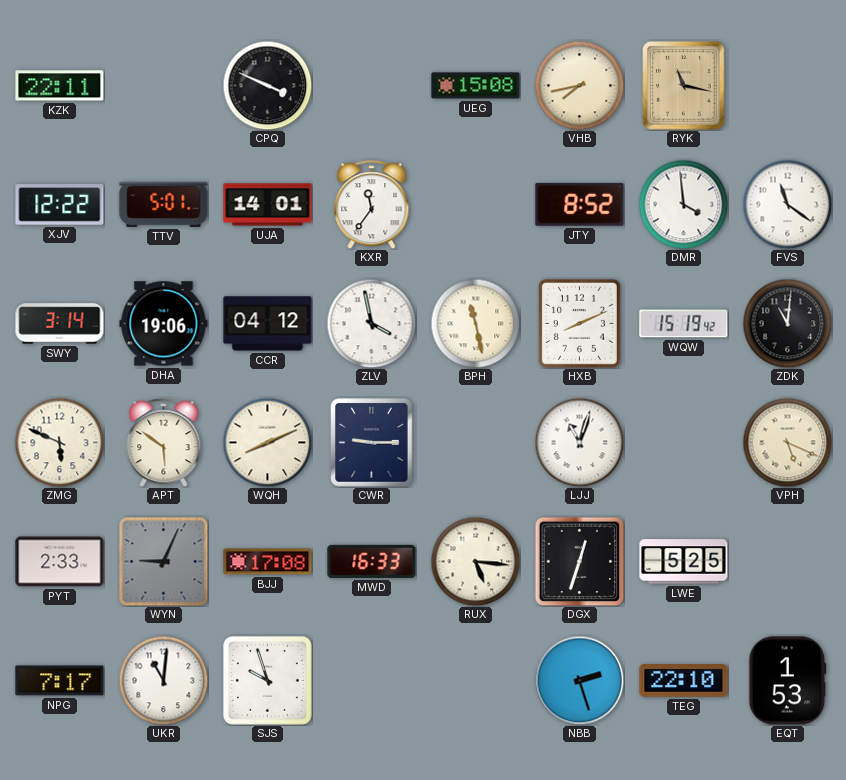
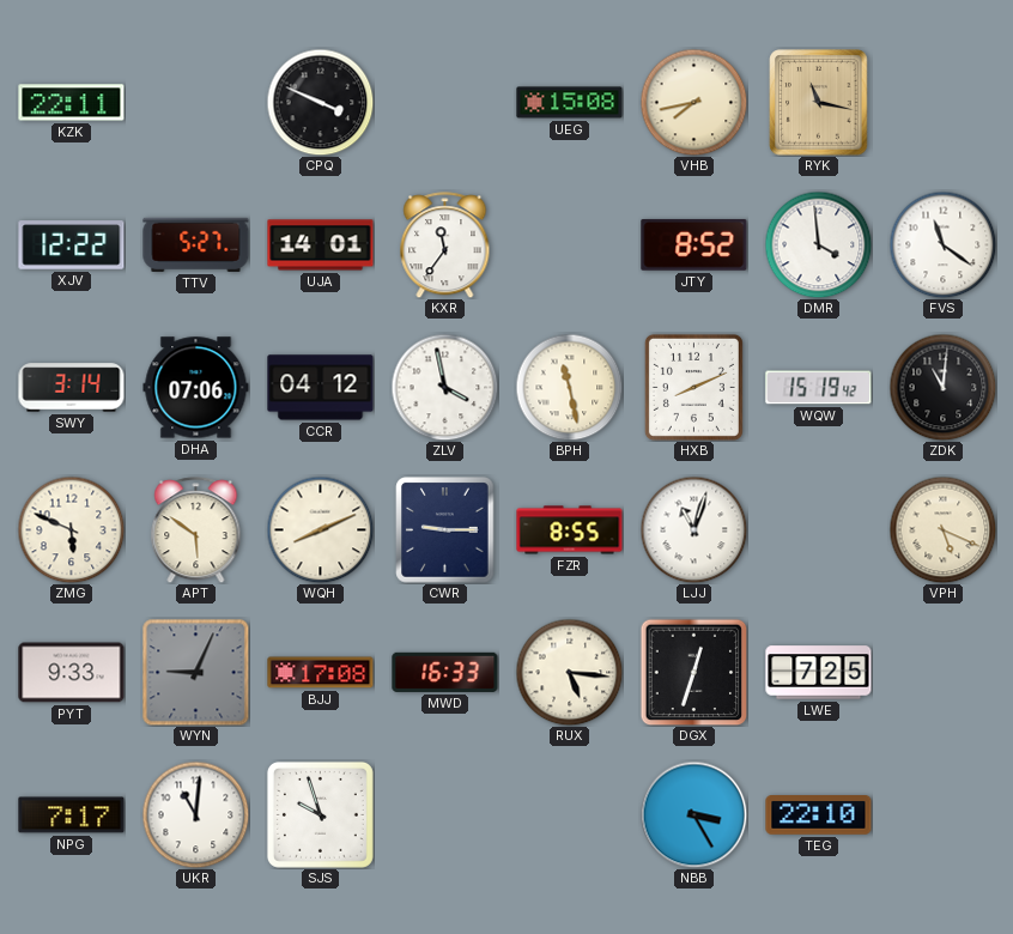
TTV: 5:01 -> 5:27
DHA: 19:06 -> 07:06
FZR: none -> 8:55
PYT: 2:33 -> 9:33
LWE: 5:25 -> 7:25
NBB: 2:27 -> 3:25
EQT: 1:53 -> none
